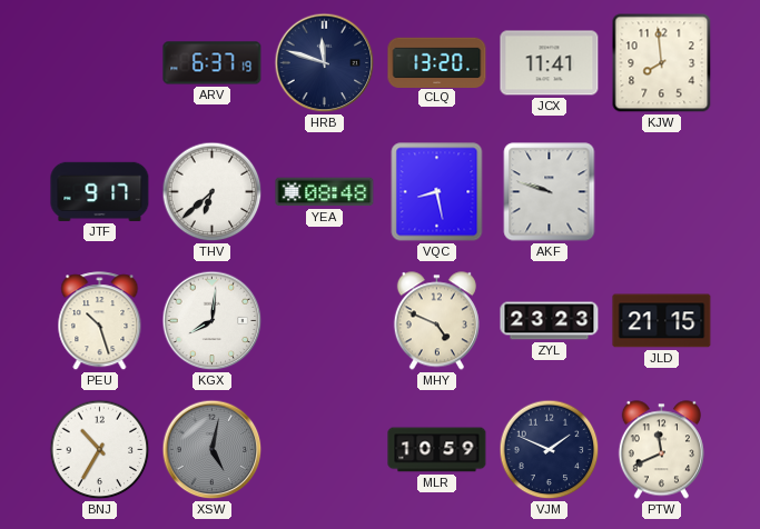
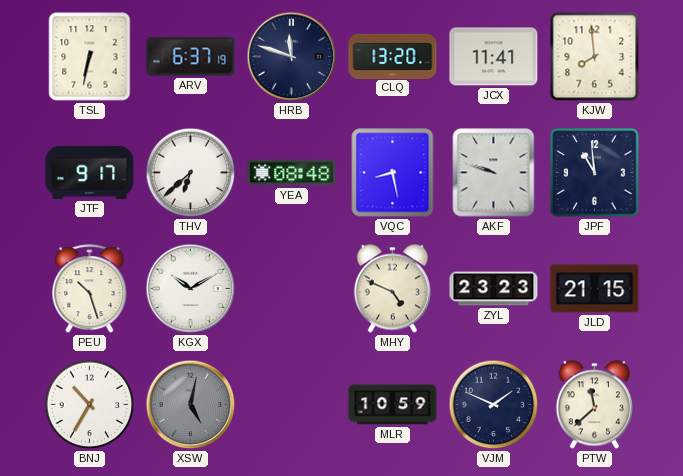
TSL: none -> 6:32
JPF: none -> 10:59
KGX: 8:01 -> 10:10
PTW: 11:41 -> 11:38
